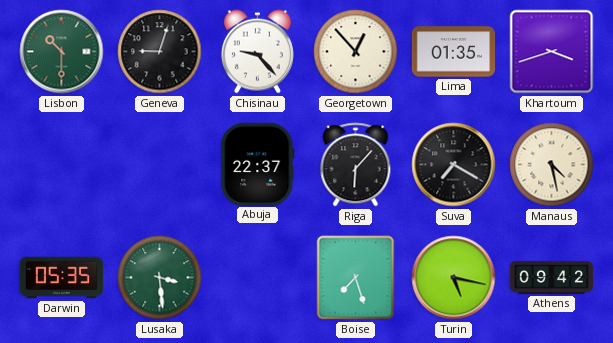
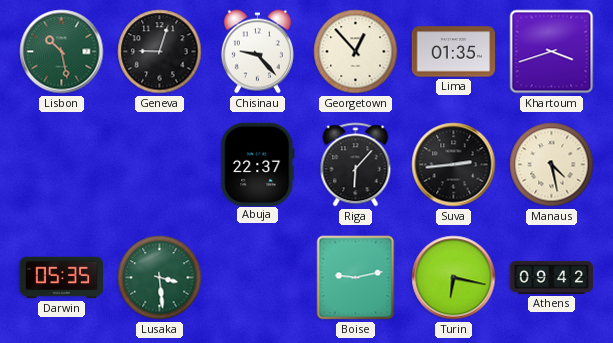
Lisbon: 10:30 -> 10:28
Suva: 7:20 -> 2:44
Boise: 7:27 -> 9:13
Turin: 5:17 -> 6:17
